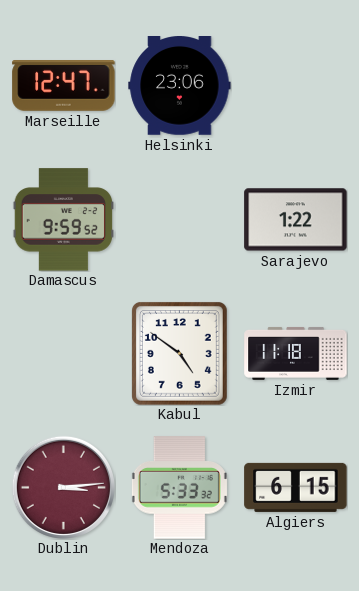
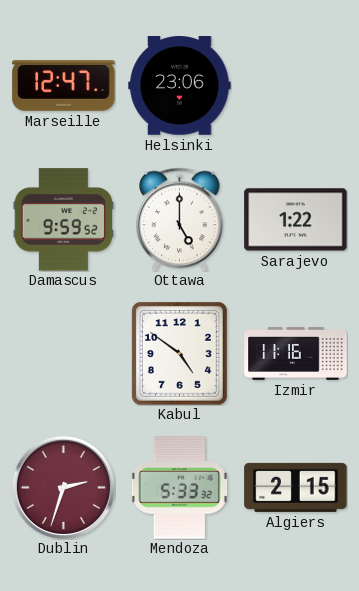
Ottawa: none -> 5:00
Izmir: 11:18 -> 11:16
Dublin: 3:14 -> 2:33
Algiers: 6:15 -> 2:15
